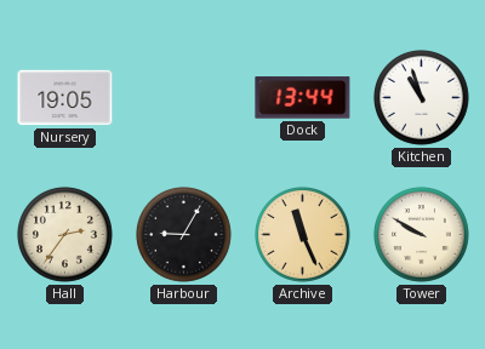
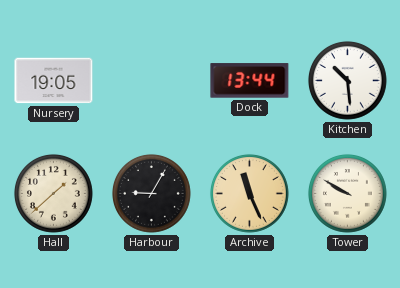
Kitchen: 10:57 -> 10:29
Hall: 2:36 -> 1:38
